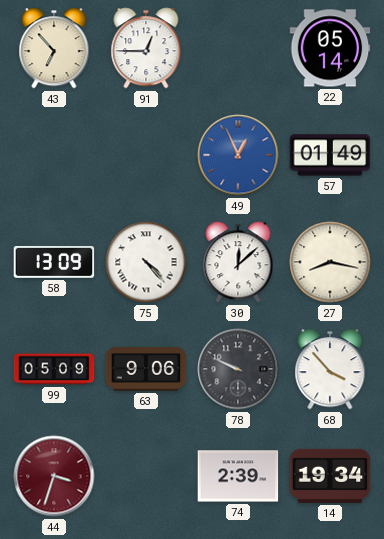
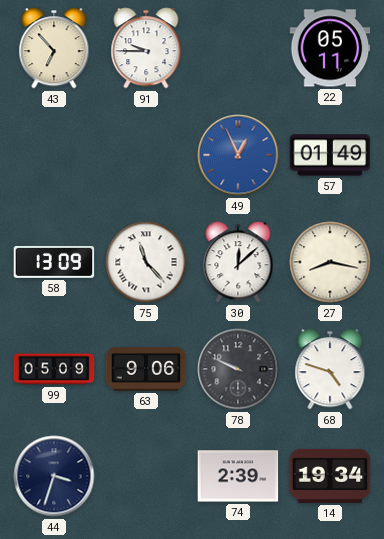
91: 12:45 -> 9:45
22: 05:14 -> 05:11
75: 4:23 -> 11:23
68: 3:53 -> 4:48
44 dial: burgundy -> navy
